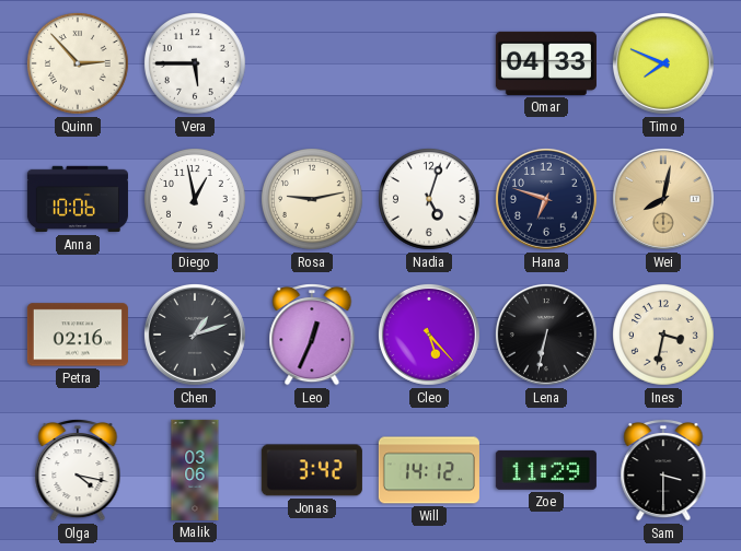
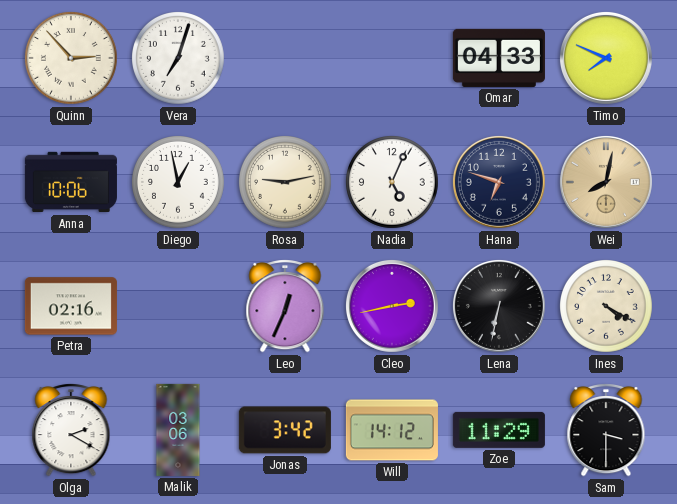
Vera: 5:45 -> 7:03
Nadia: 5:03 -> 5:04
Chen: 1:12 -> none
Cleo: 5:23 -> 2:43
Ines: 3:32 -> 4:20
Olga: 4:17 -> 2:20
